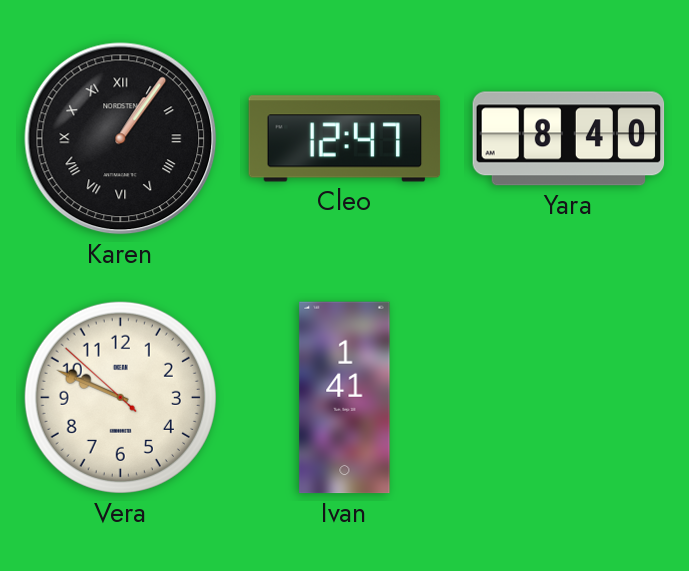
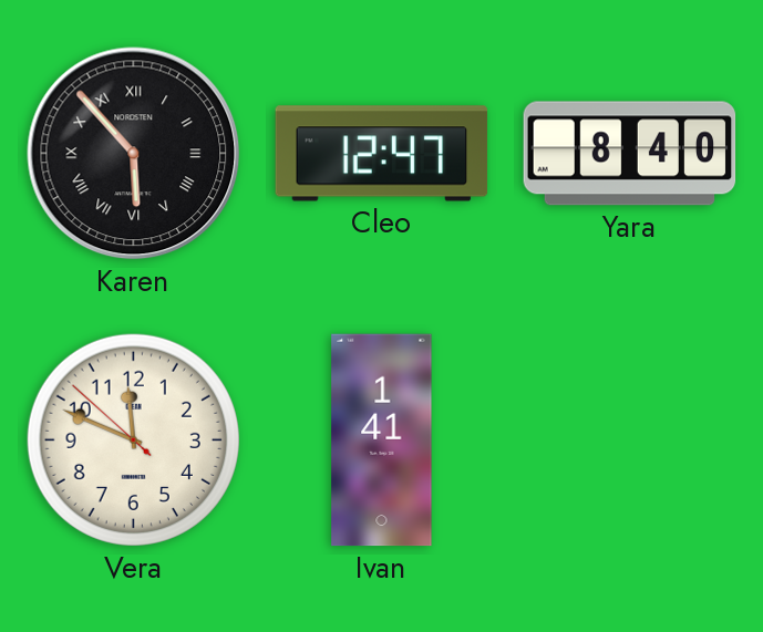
Karen: 1:06 -> 5:53
Vera: 9:48 -> 11:48
